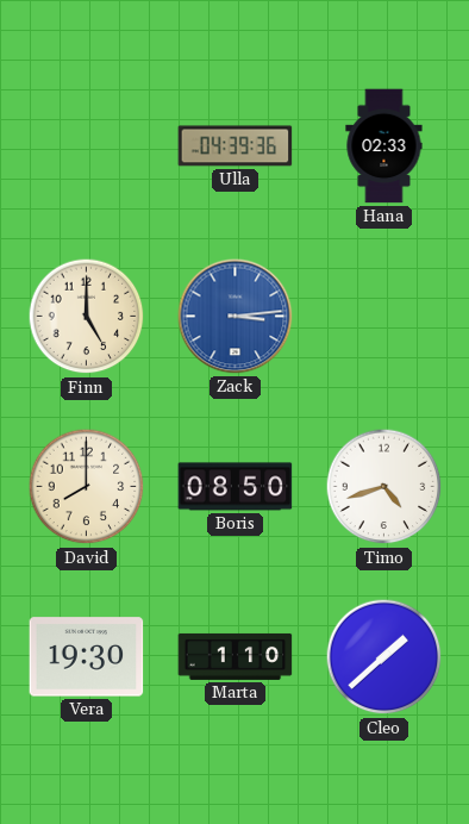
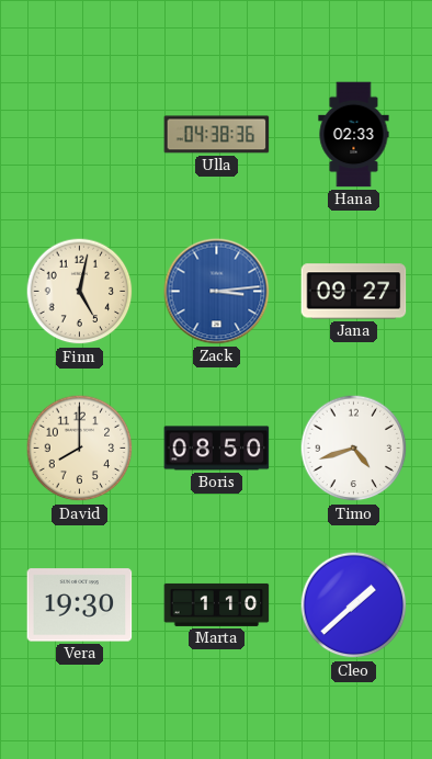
Ulla: 04:39 -> 04:38
Finn: 5:00 -> 5:02
Jana: none -> 09:27
